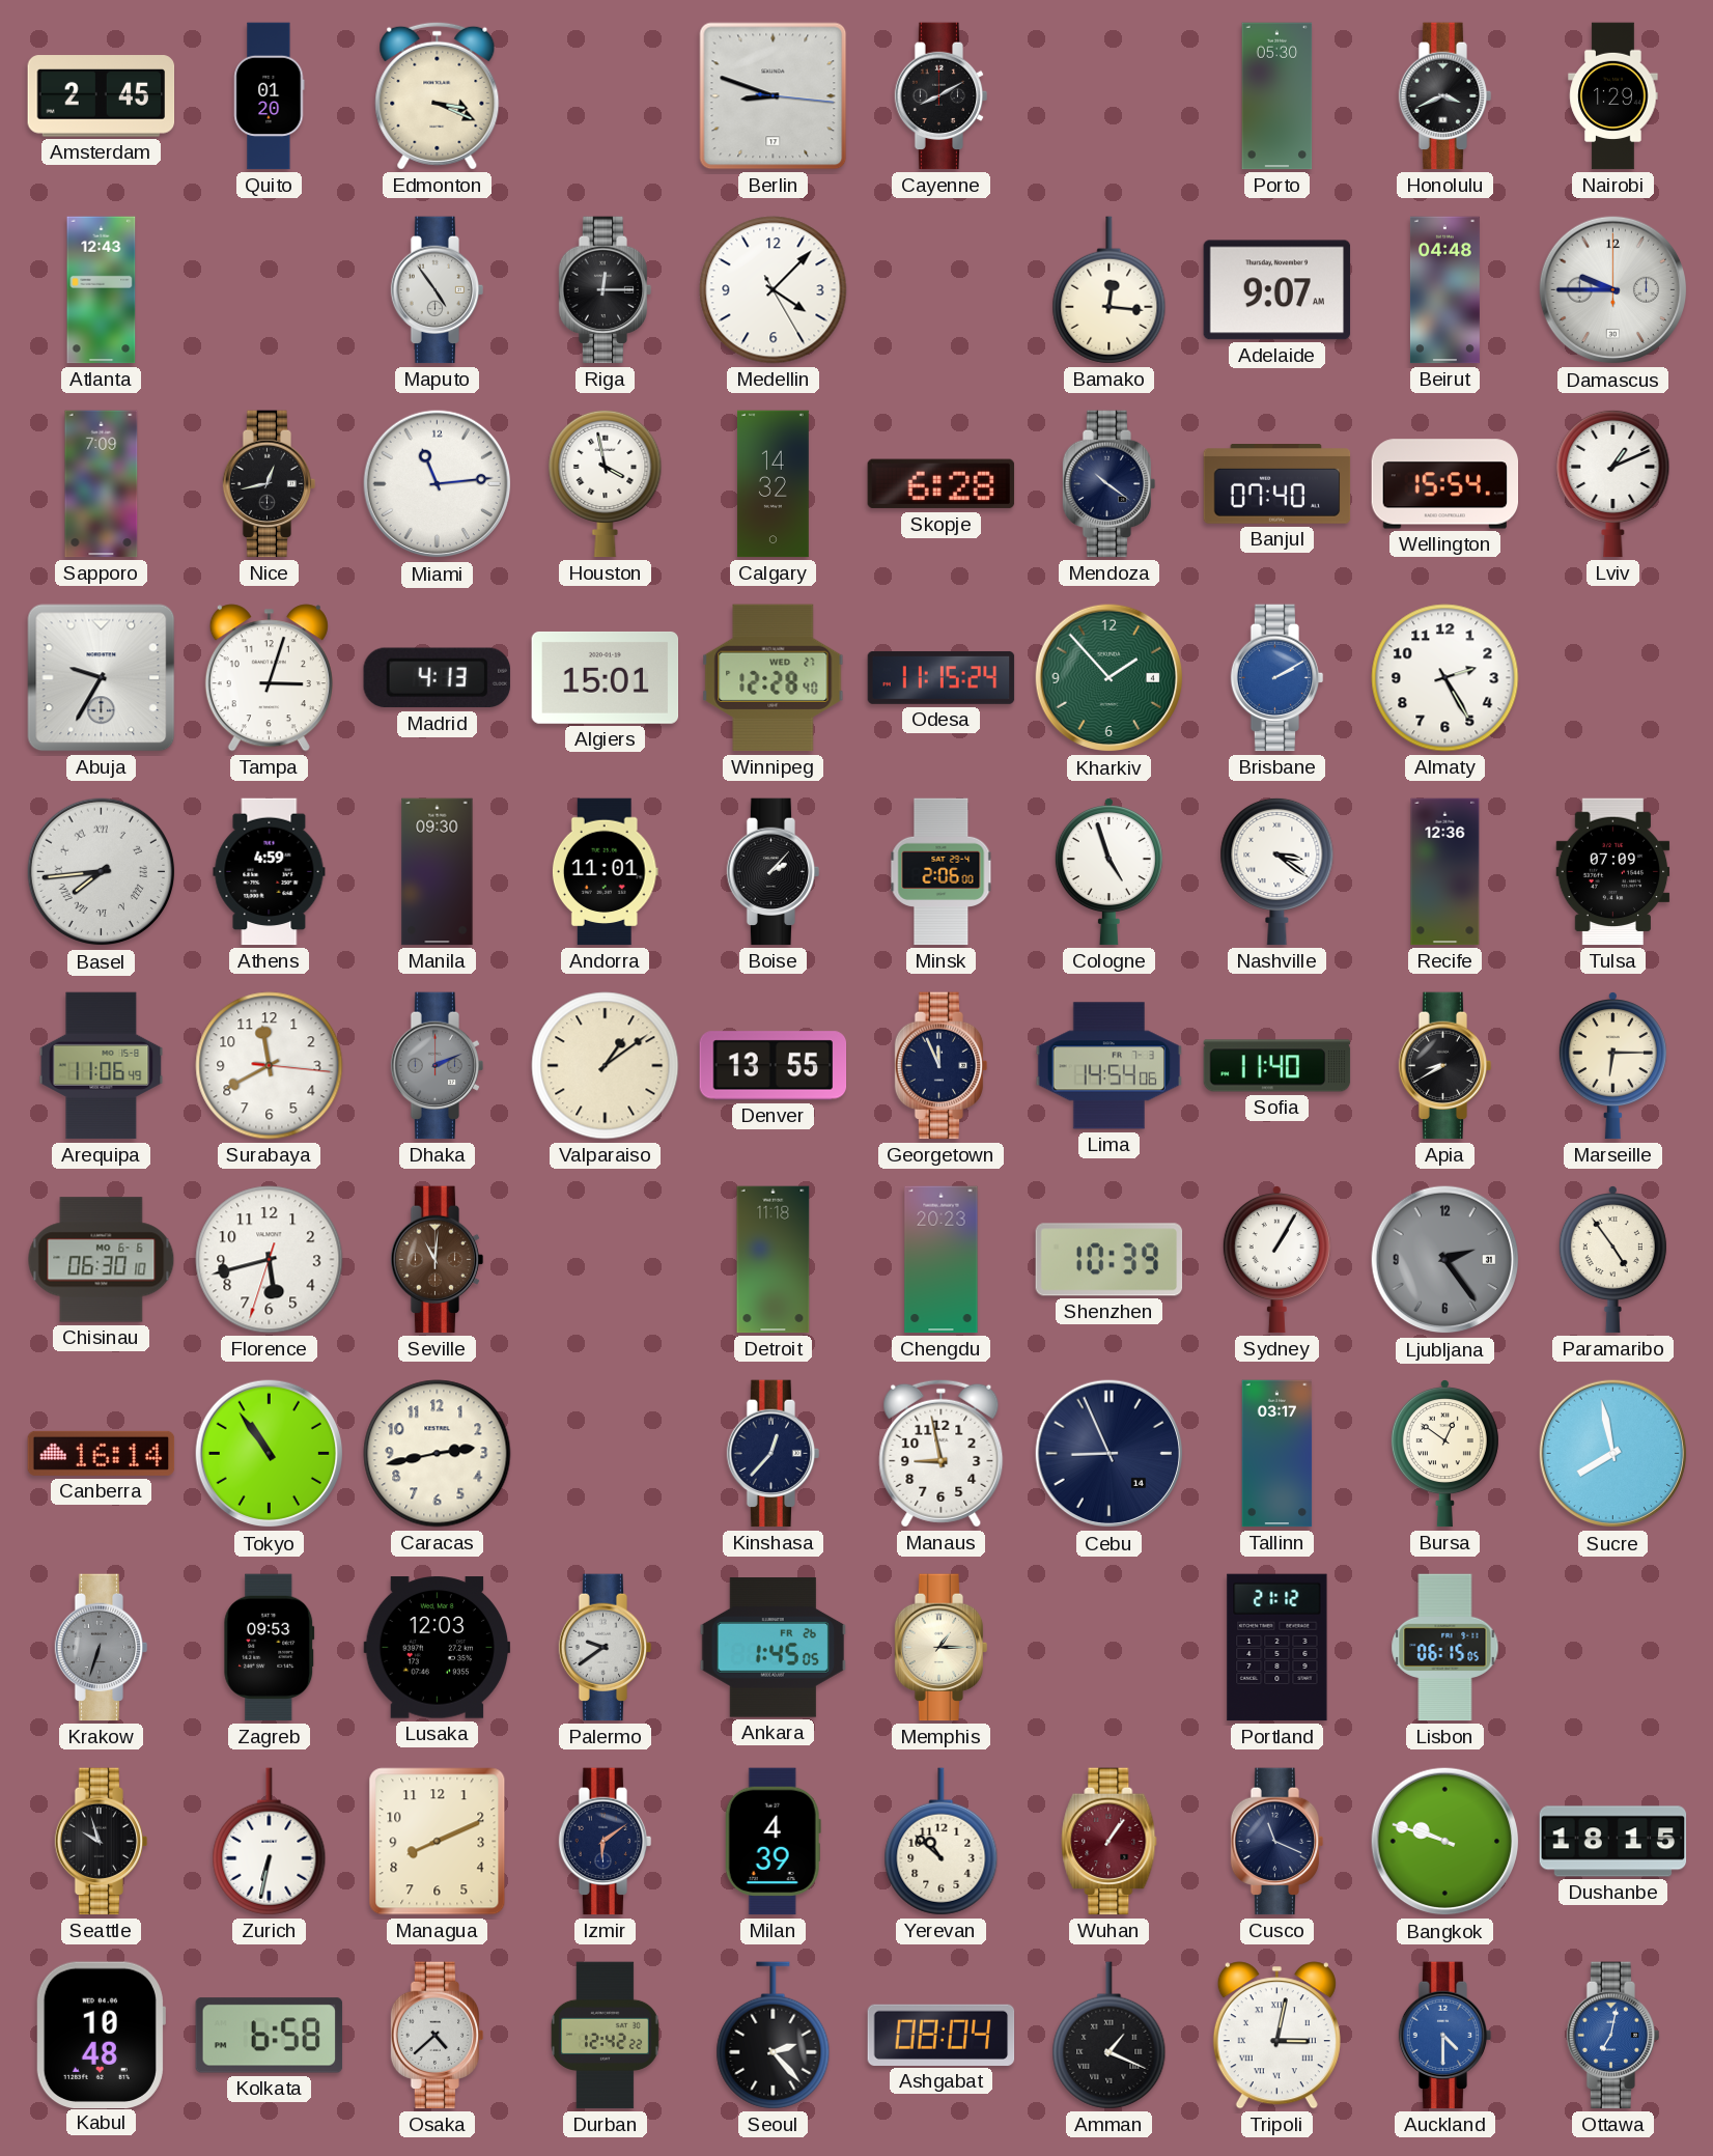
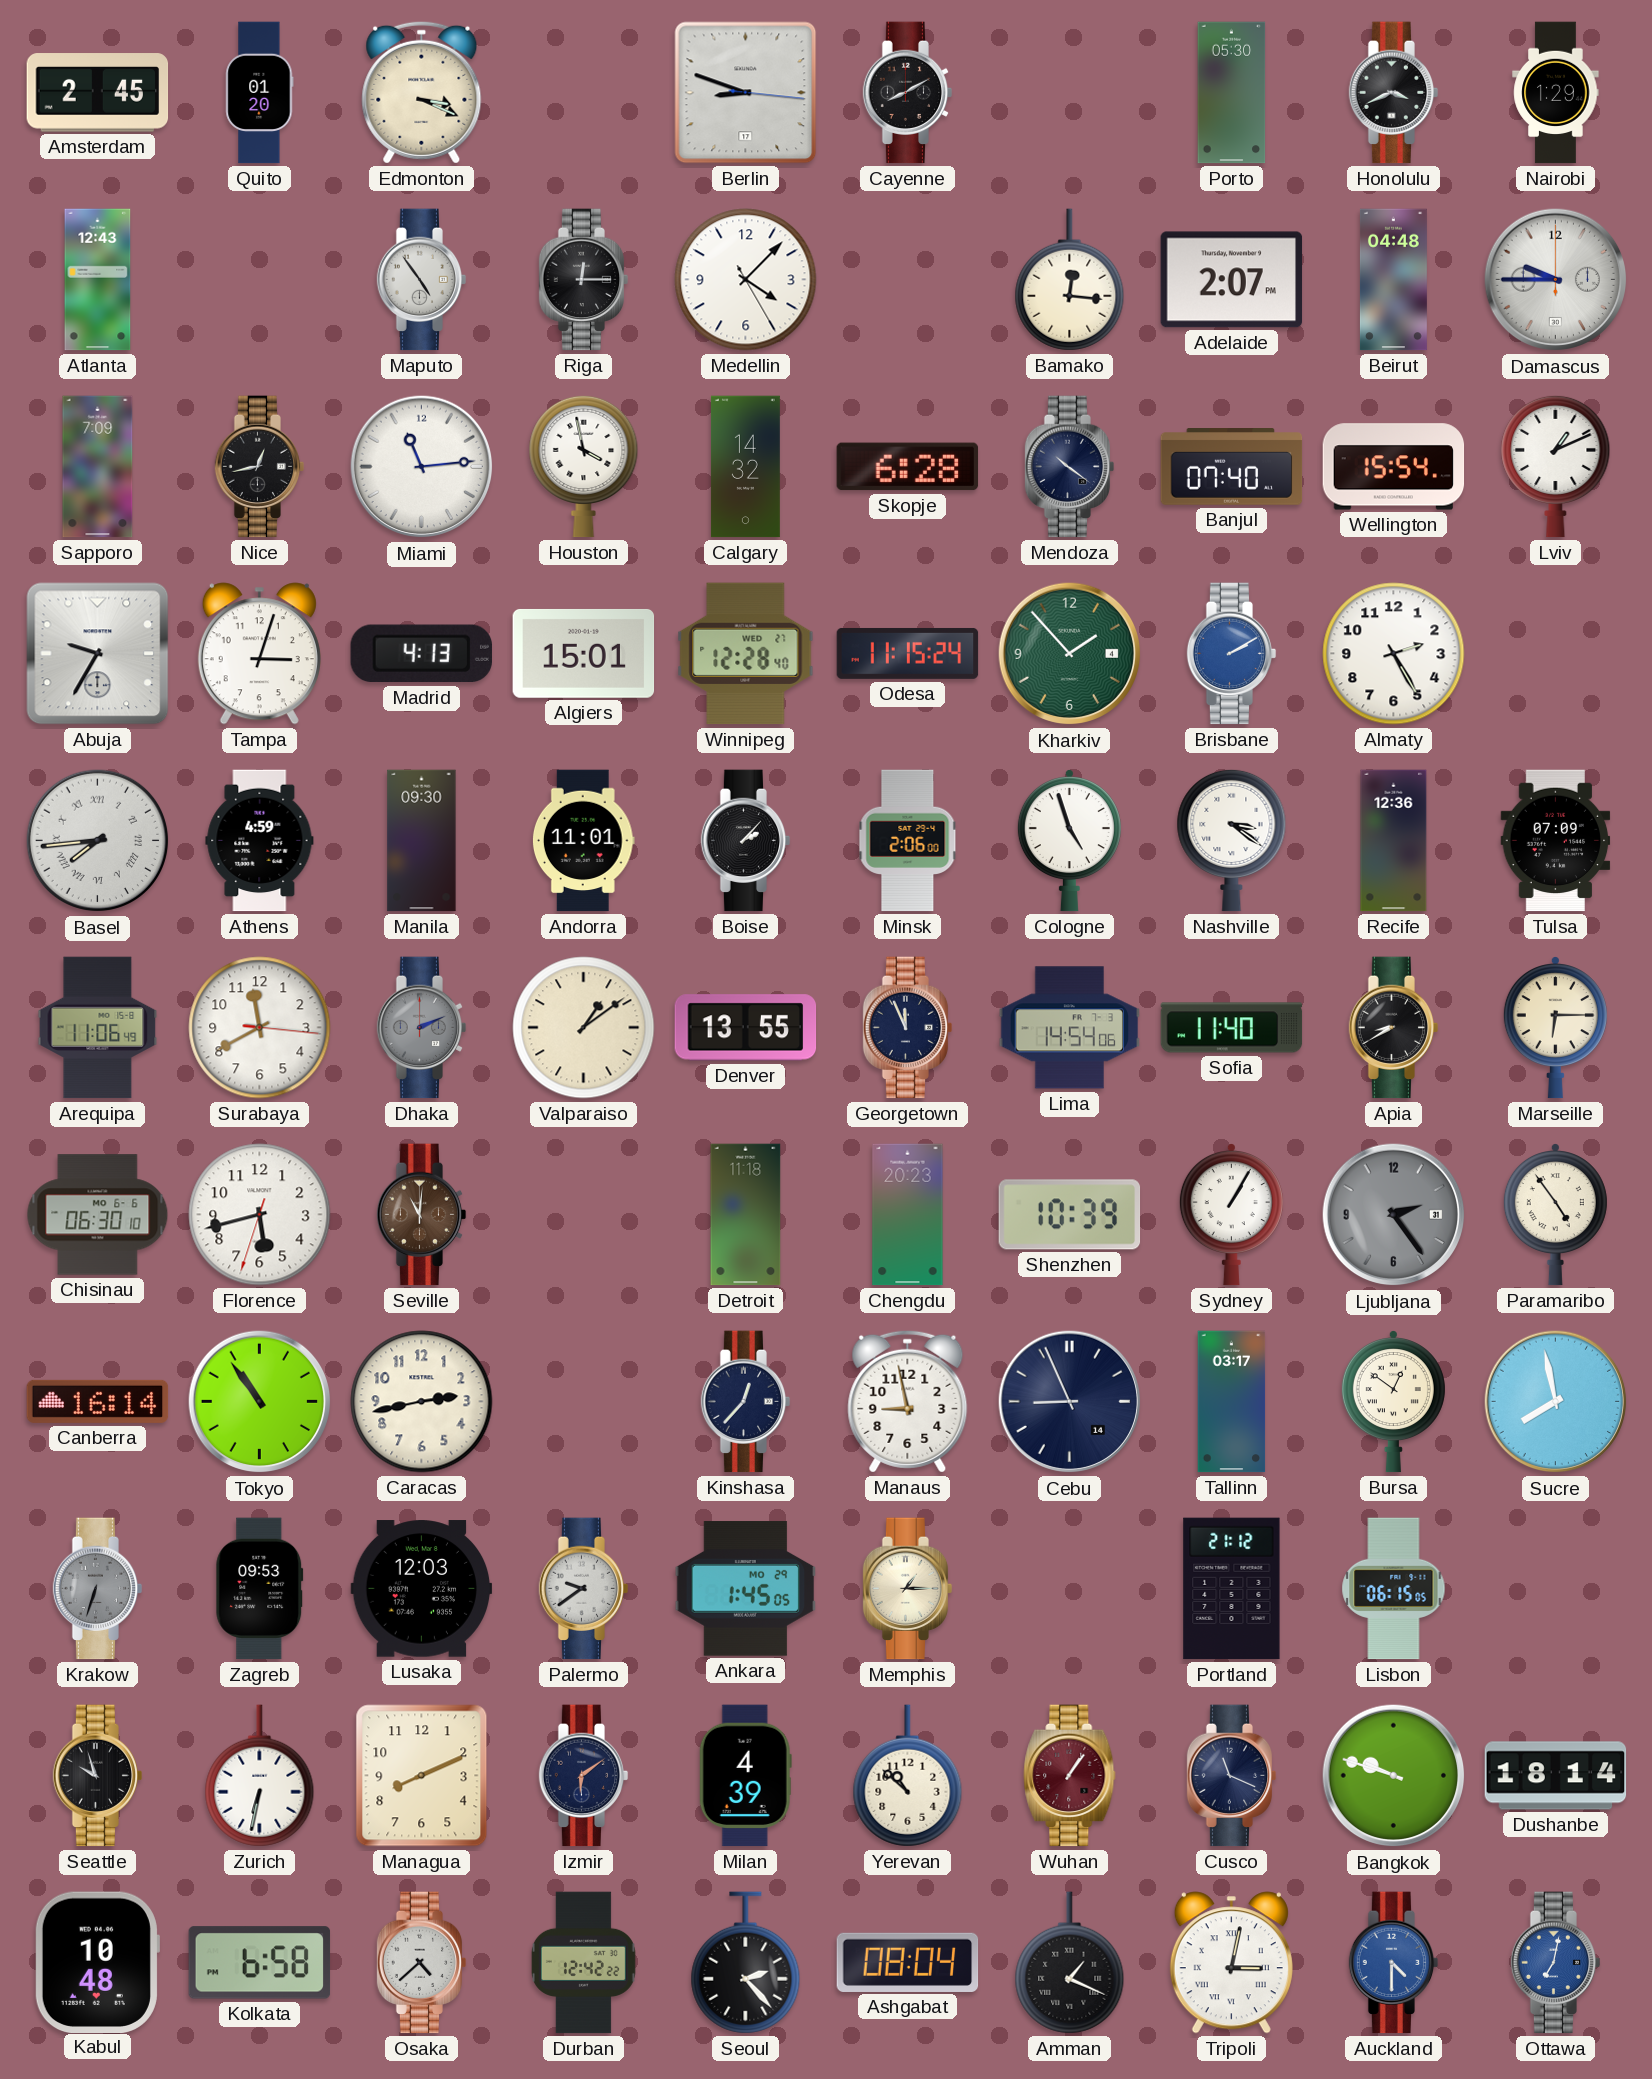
Adelaide: 9:07 -> 2:07
Ankara date: FR 26 -> MO 29
Dushanbe: 18:15 -> 18:14
